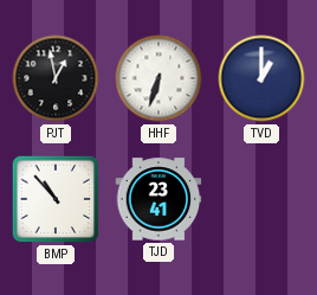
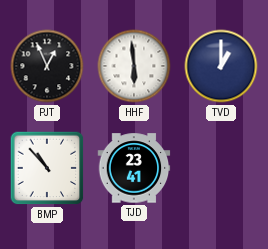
PJT: 12:58 -> 12:56
HHF: 6:33 -> 5:59
